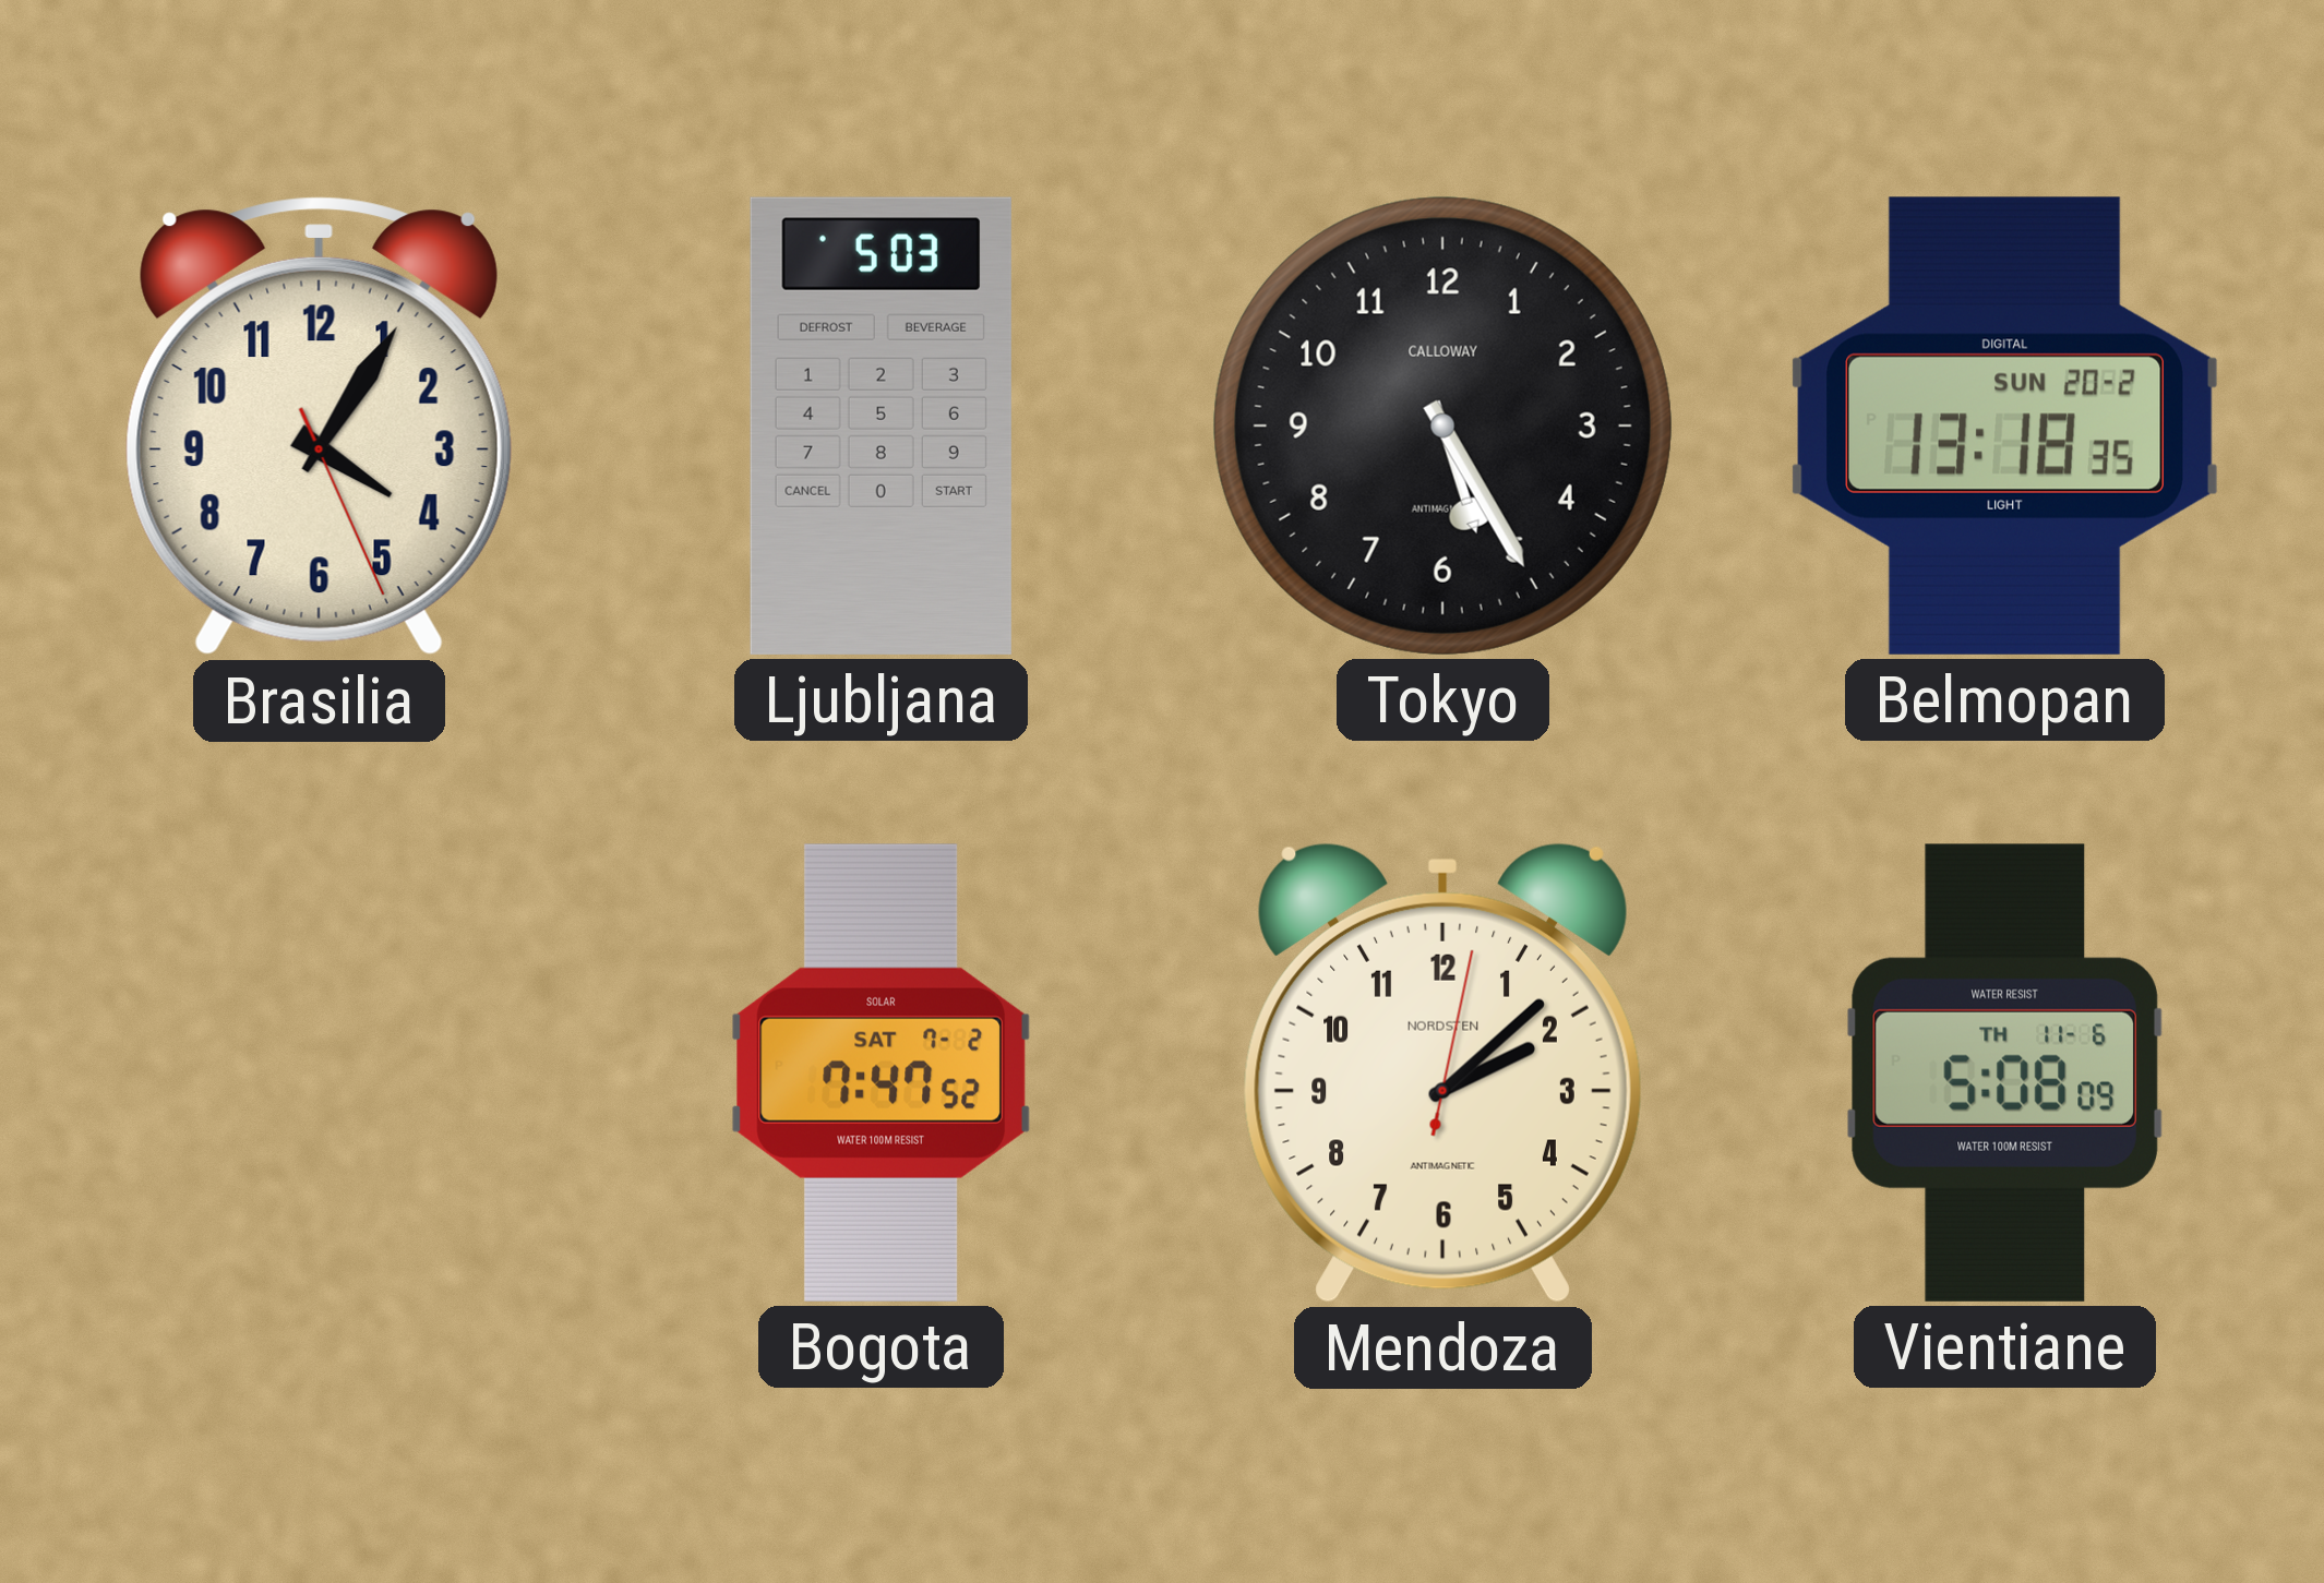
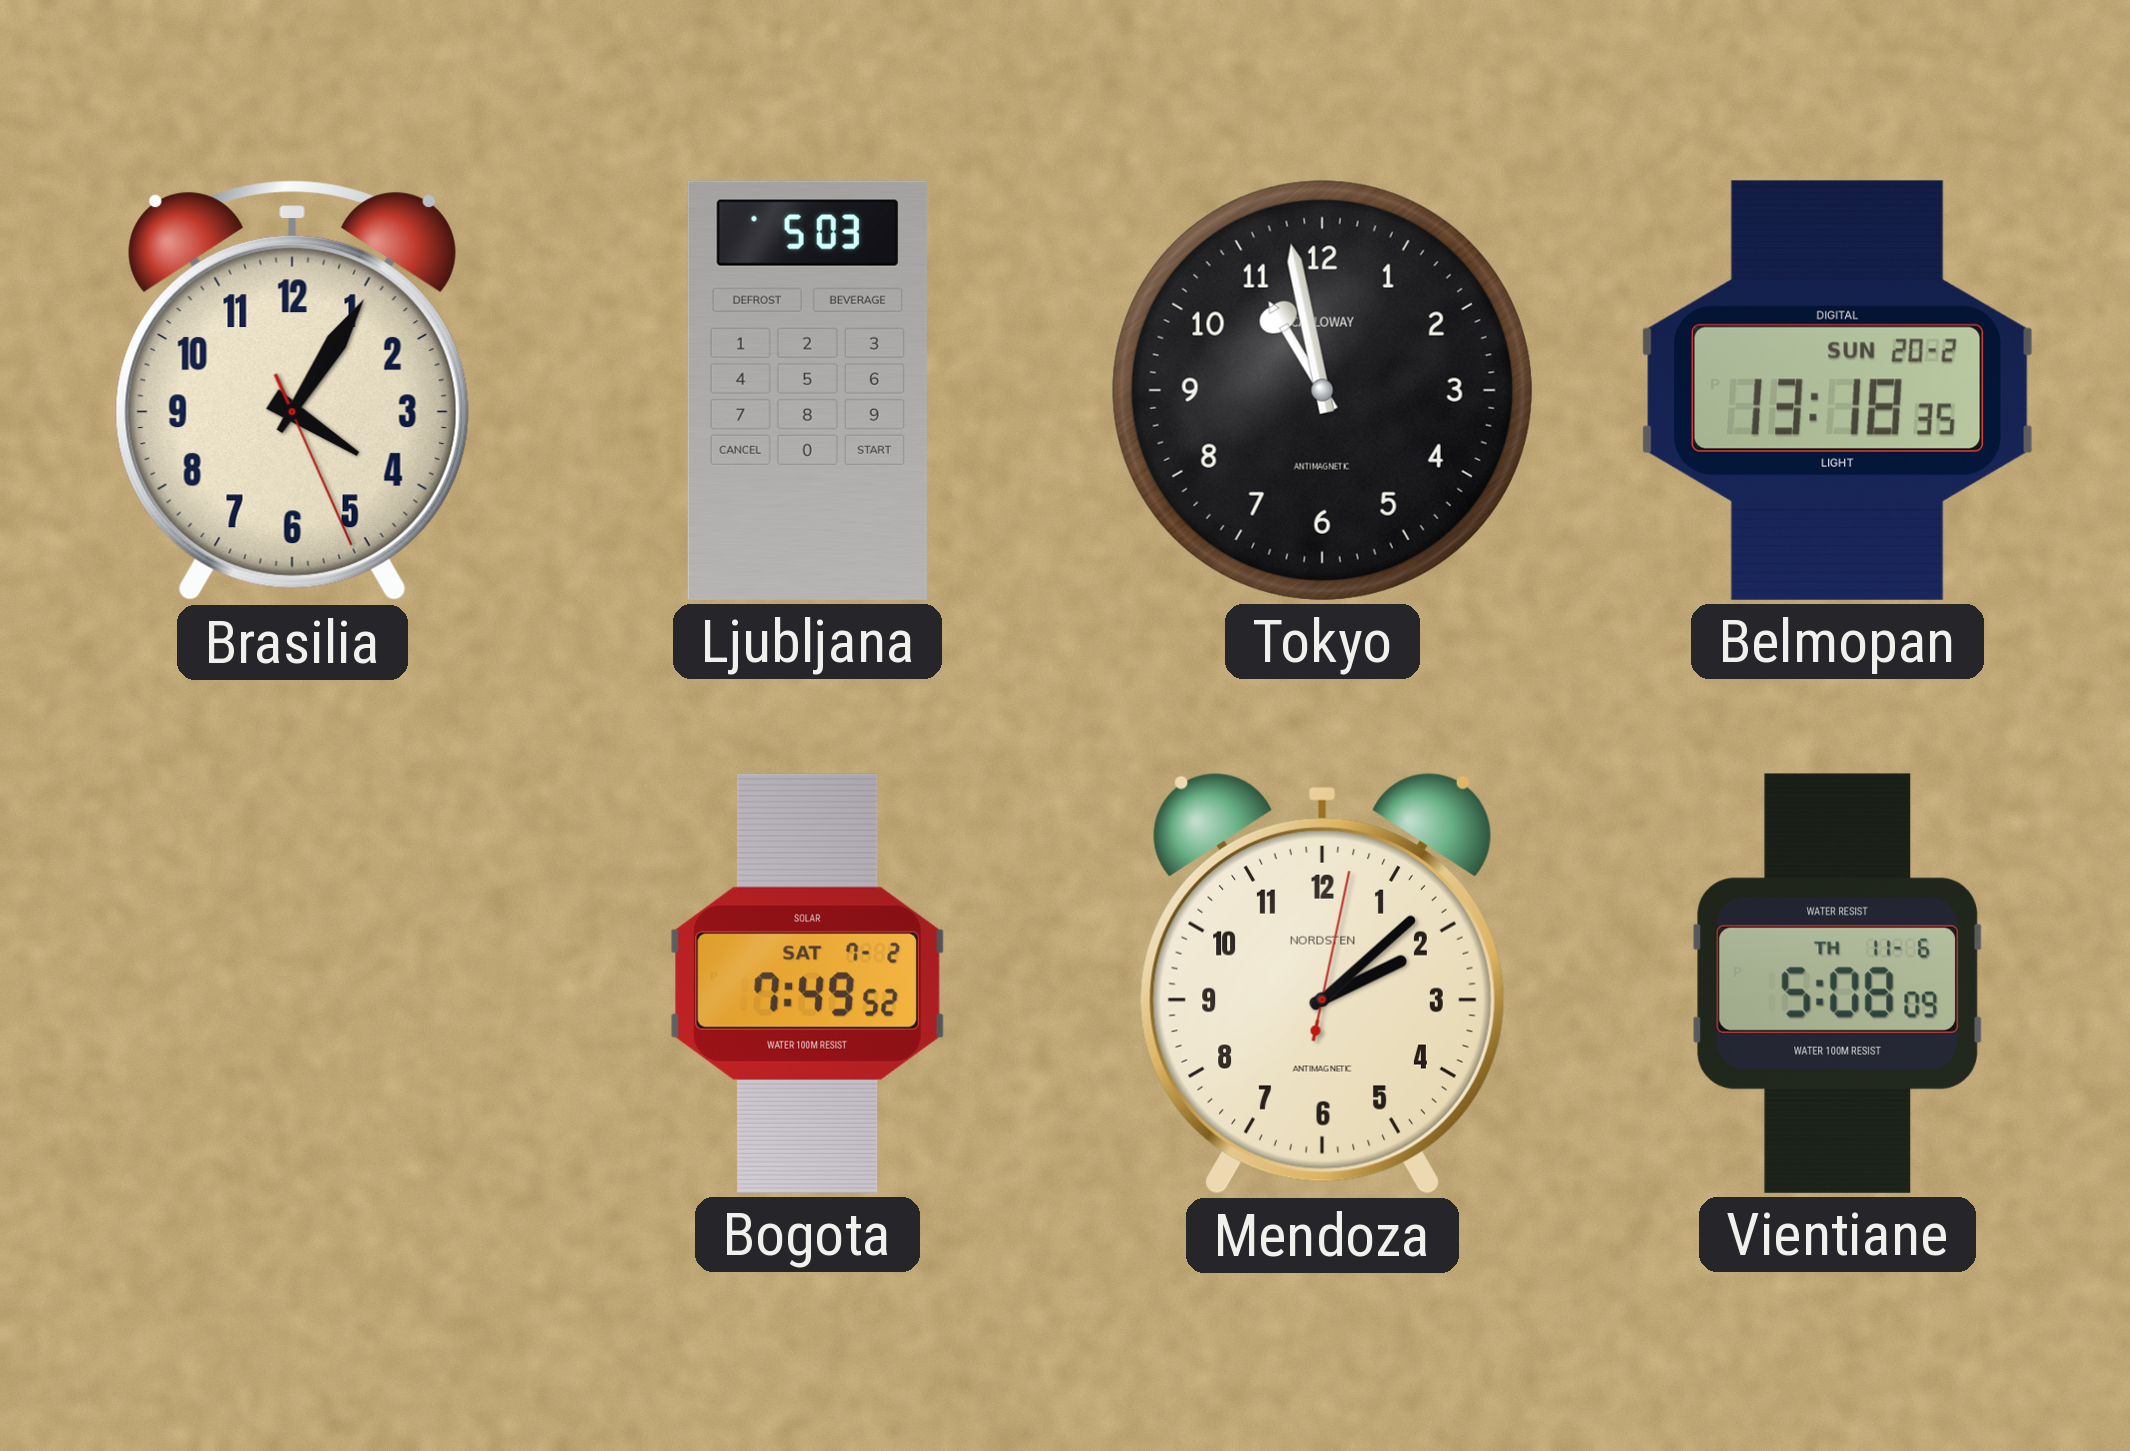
Tokyo: 5:25 -> 10:58
Bogota: 7:47 -> 7:49
